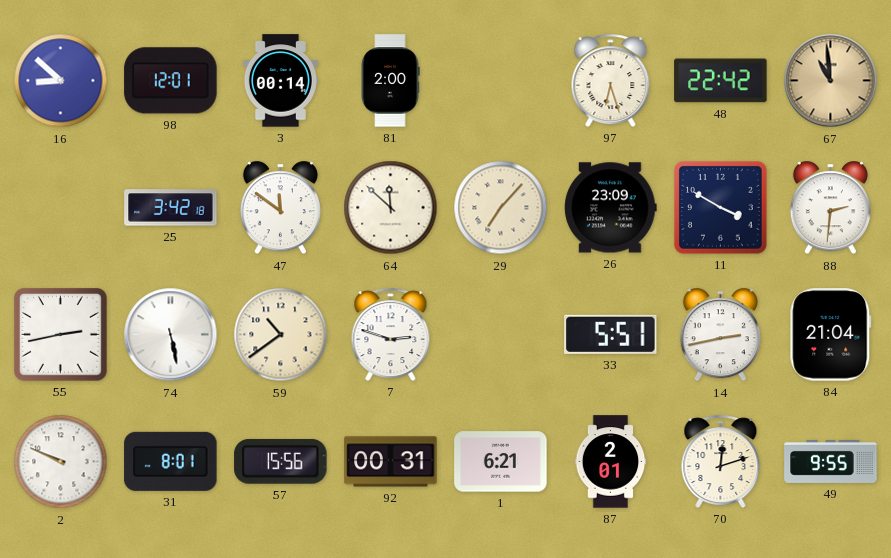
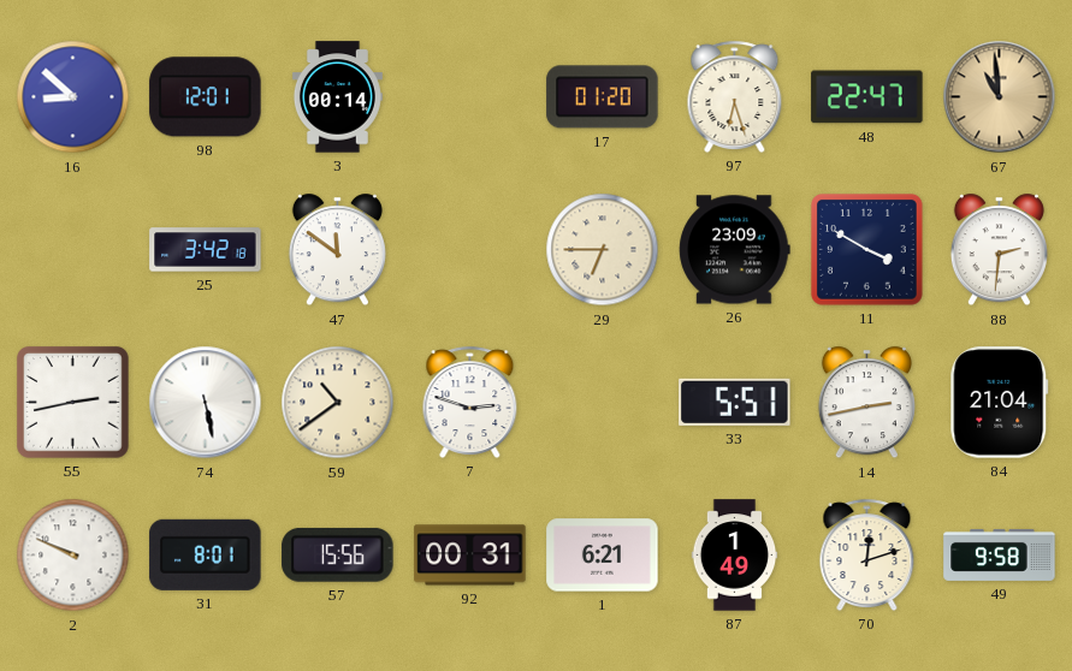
81: 2:00 -> none
17: none -> 01:20
48: 22:42 -> 22:47
64: 11:52 -> none
29: 7:07 -> 6:45
87: 2:01 -> 1:49
49: 9:55 -> 9:58
